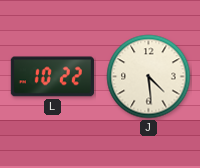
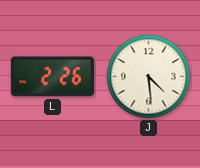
L: 10:22 -> 2:26
